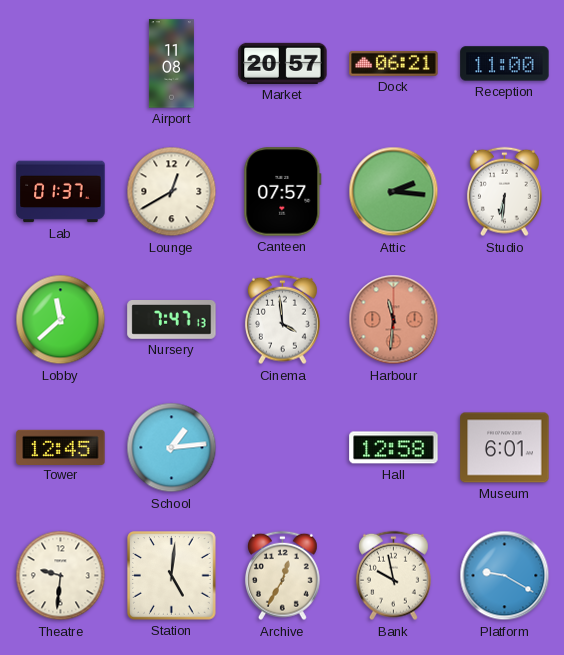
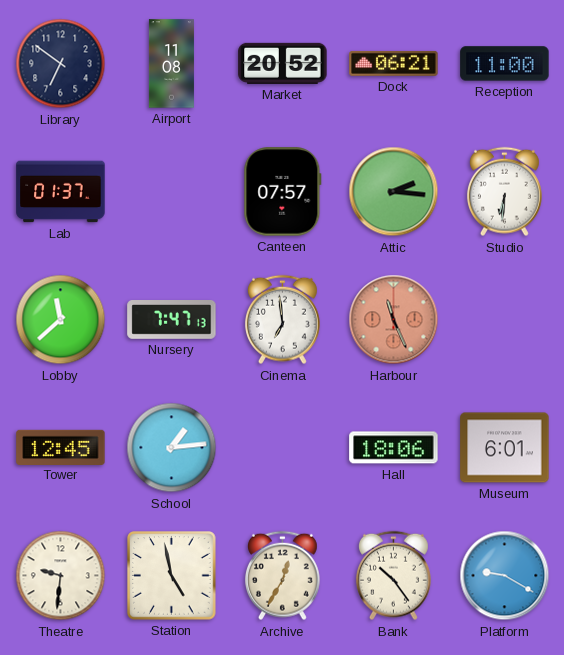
Library: none -> 6:51
Market: 20:57 -> 20:52
Lounge: 12:40 -> none
Cinema: 3:59 -> 6:59
Harbour: 11:31 -> 11:26
Hall: 12:58 -> 18:06
Station: 5:01 -> 4:58
Bank: 9:58 -> 10:24
